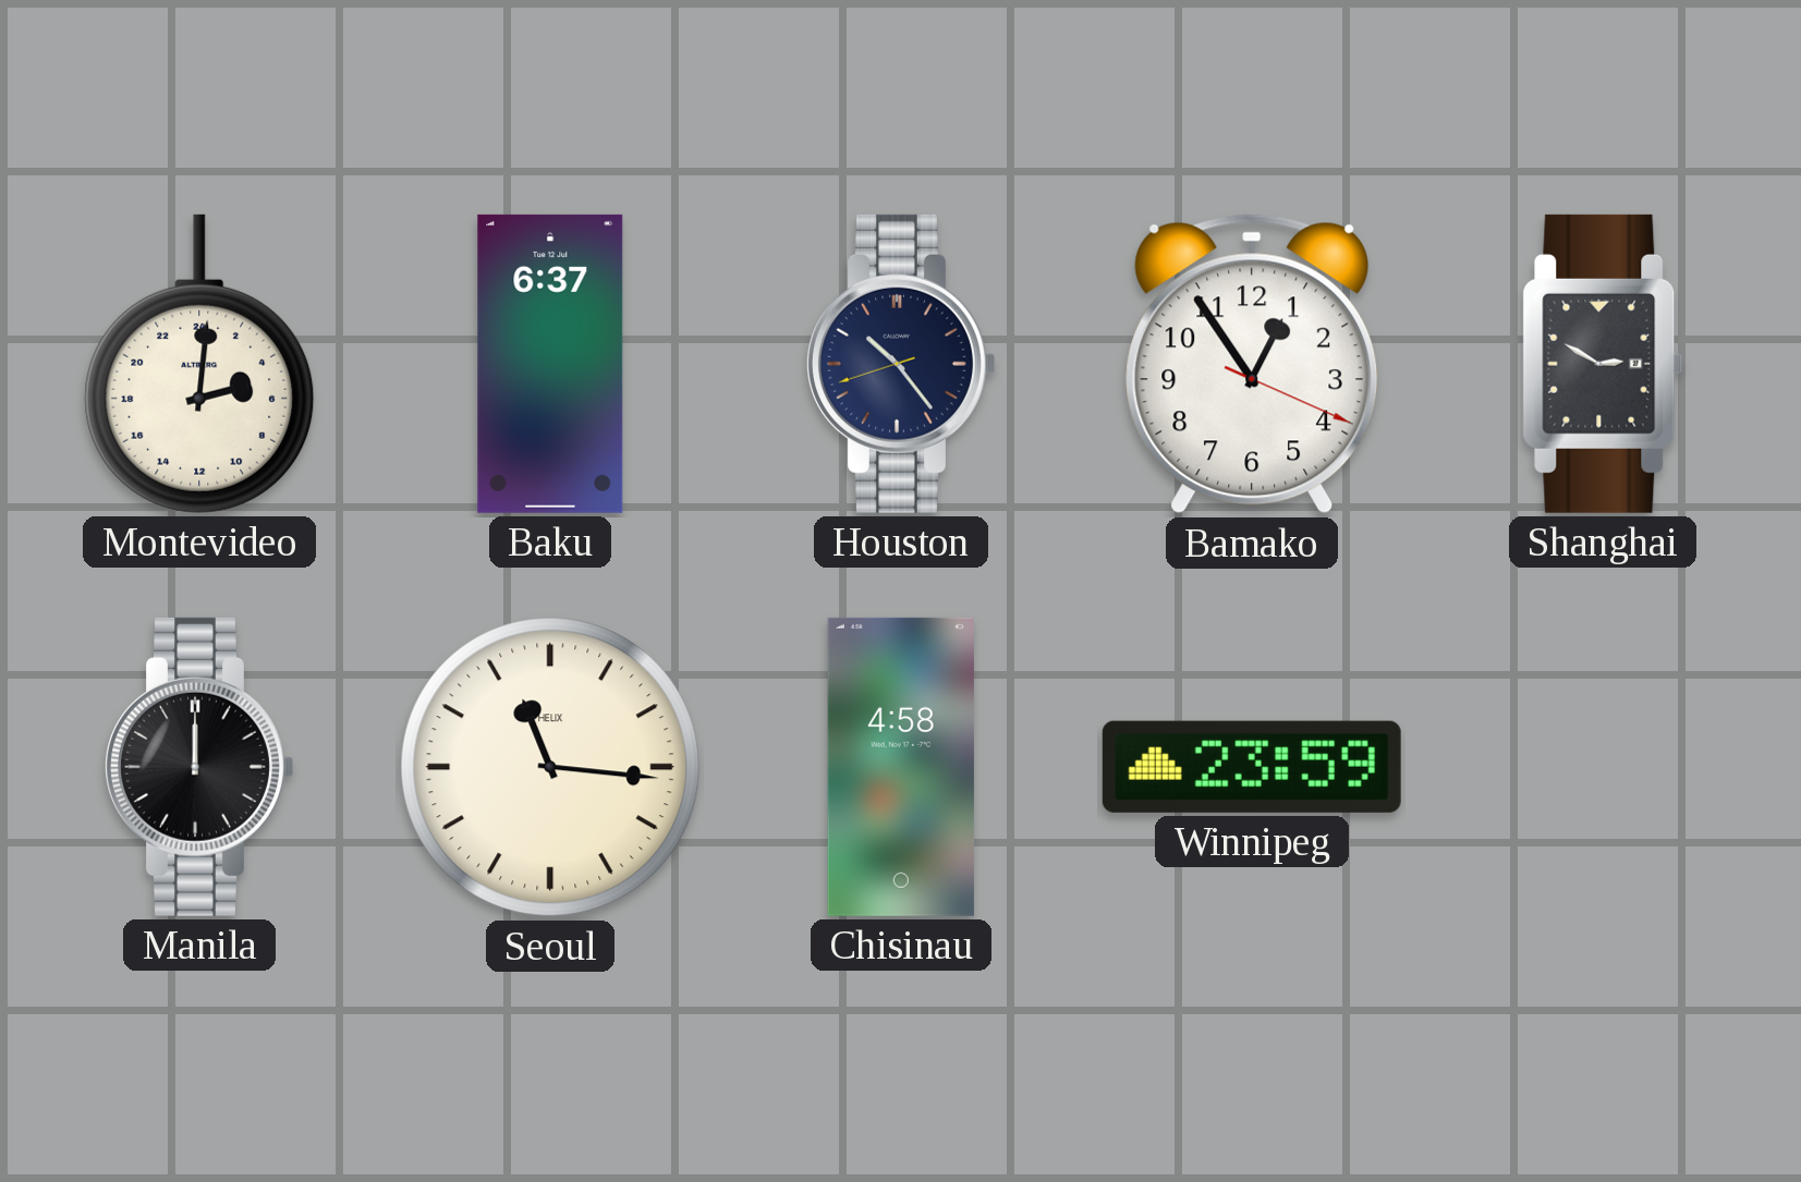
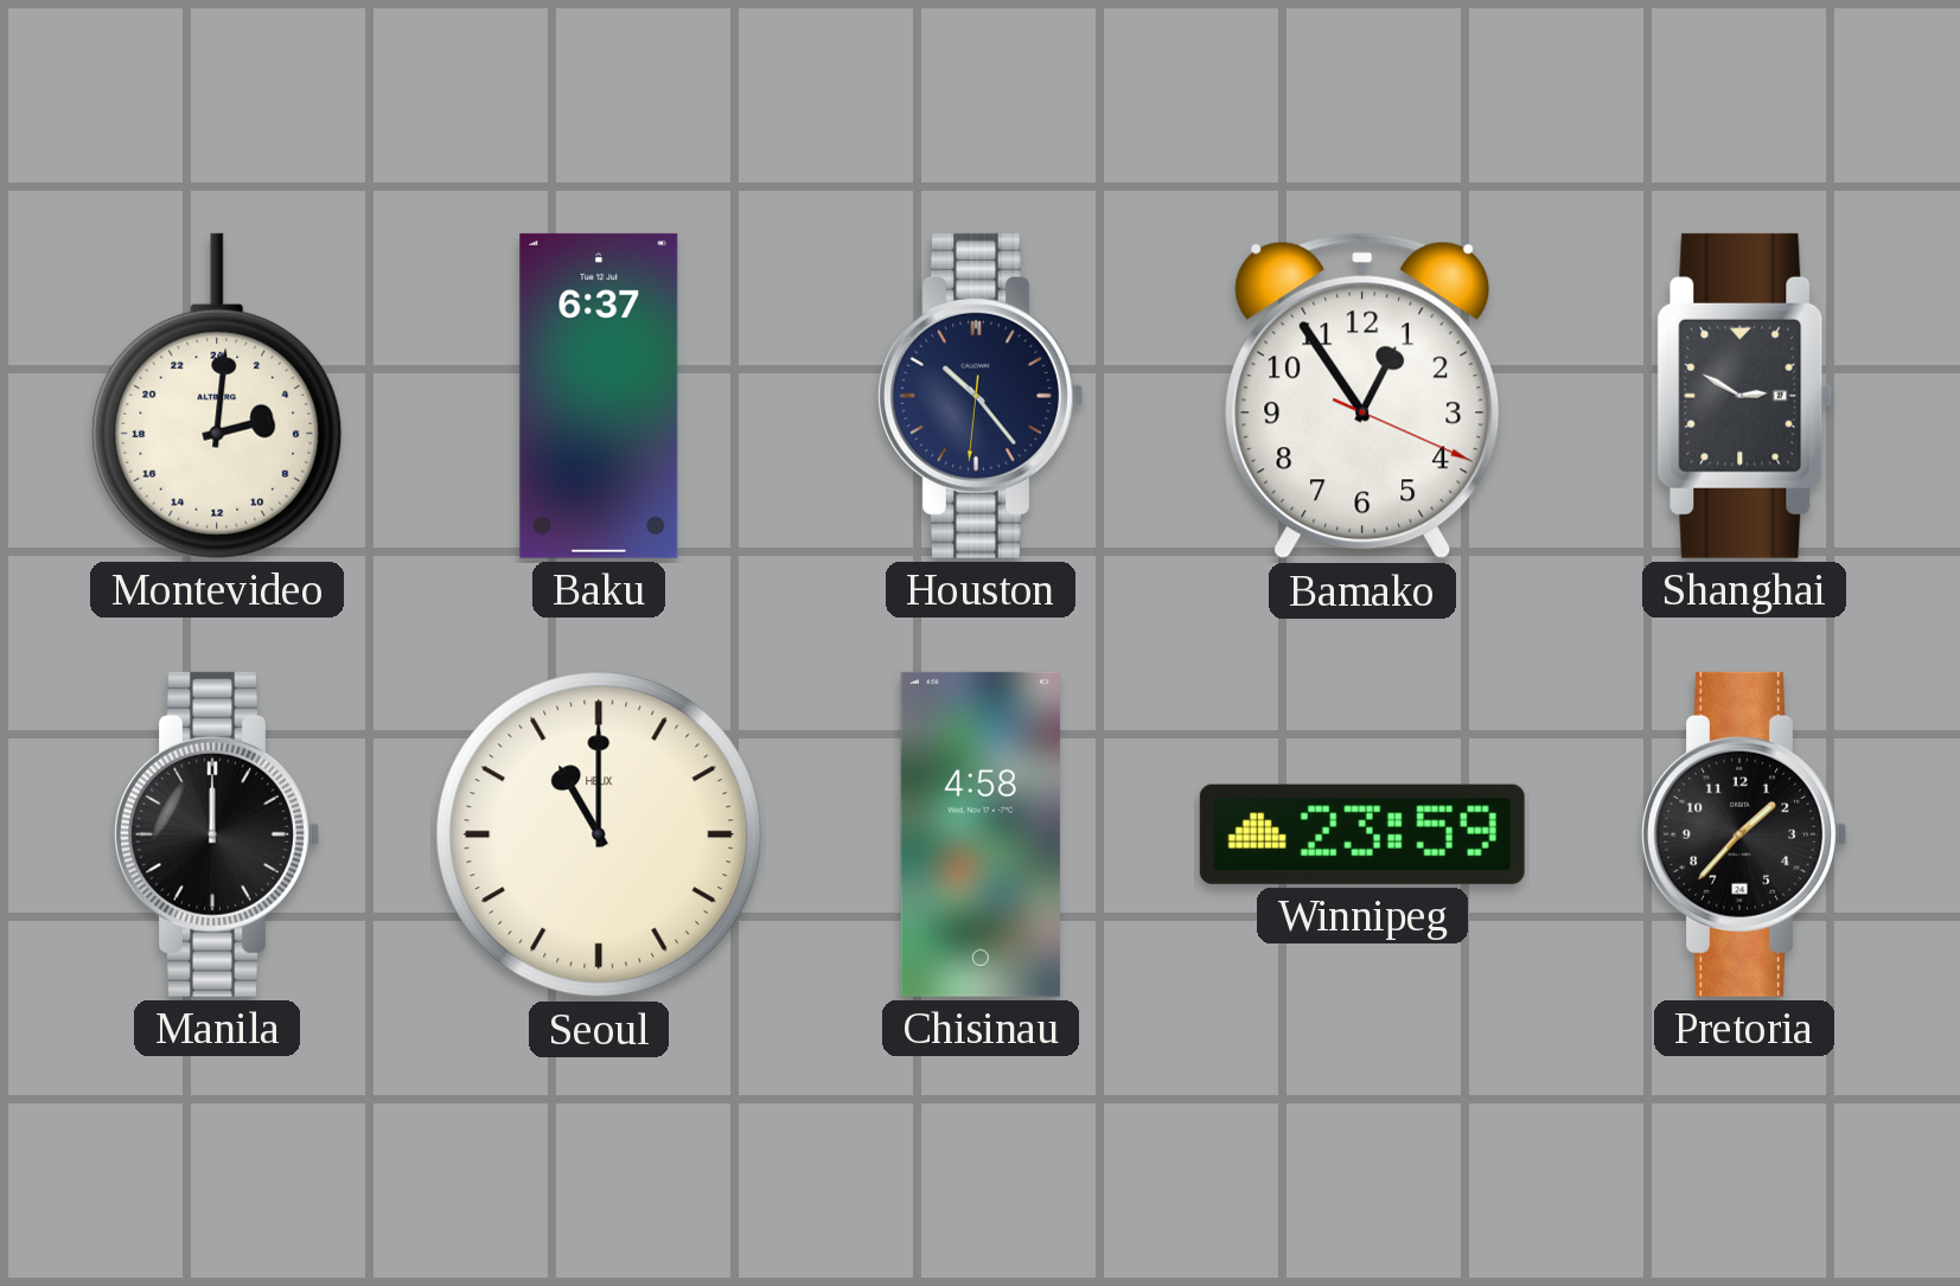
Houston: 10:23:42 -> 10:23:31
Seoul: 11:16 -> 11:00
Pretoria: none -> 1:37
